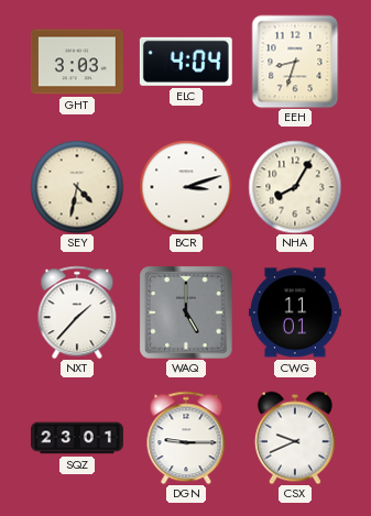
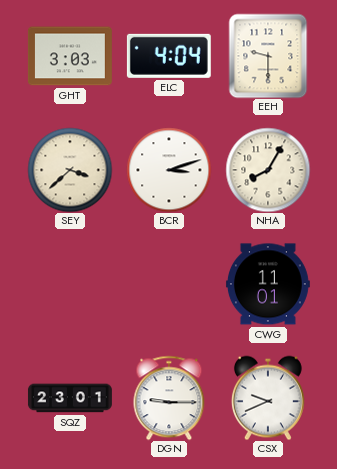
EEH: 8:33 -> 9:30
SEY: 4:32 -> 3:38
NXT: 1:37 -> none
WAQ: 5:00 -> none
